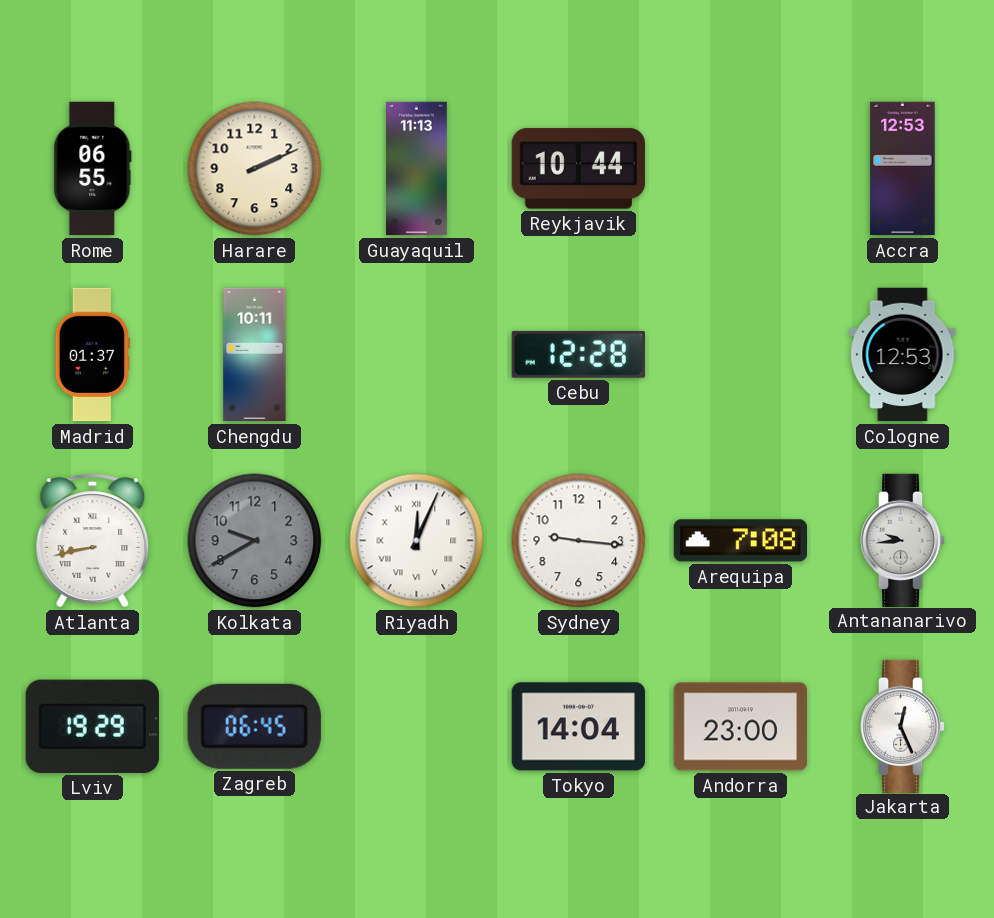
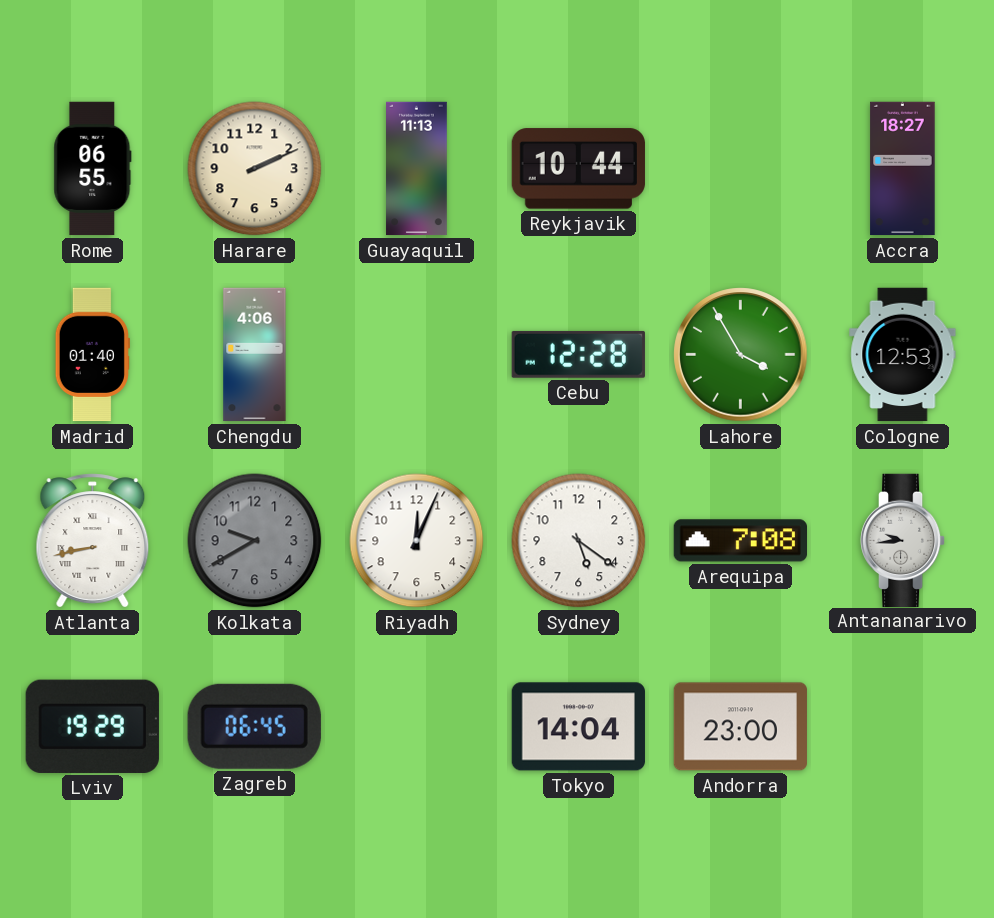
Accra: 12:53 -> 18:27
Madrid: 01:37 -> 01:40
Chengdu: 10:11 -> 4:06
Lahore: none -> 3:55
Riyadh numerals: Roman -> Arabic
Sydney: 9:16 -> 5:21
Jakarta: 12:26 -> none
